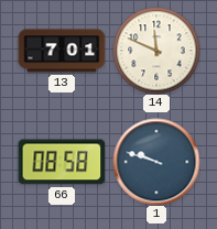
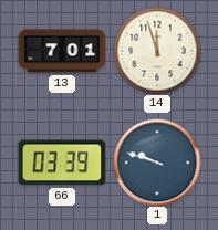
14: 11:49 -> 11:57
66: 08:58 -> 03:39
